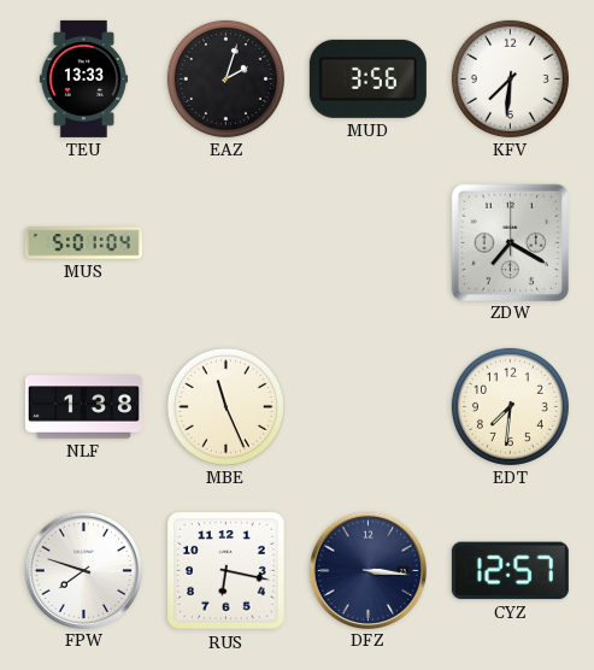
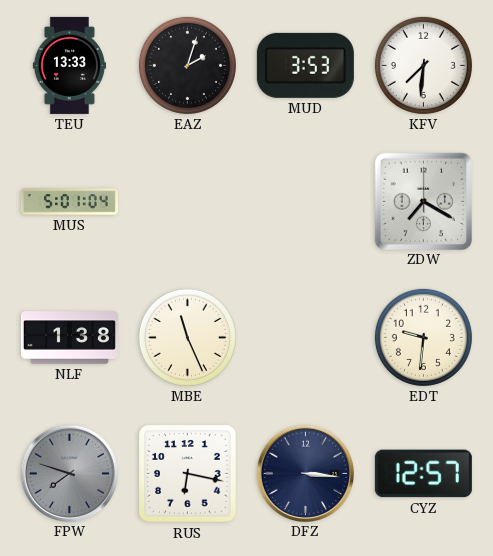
MUD: 3:56 -> 3:53
EDT: 7:31 -> 9:31
FPW dial: white -> grey
